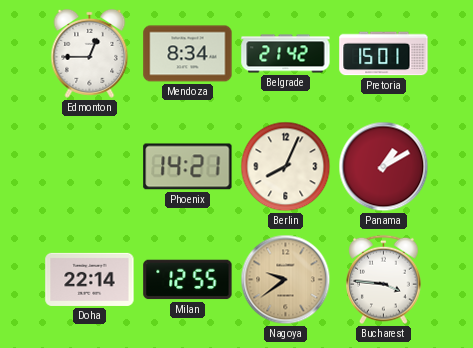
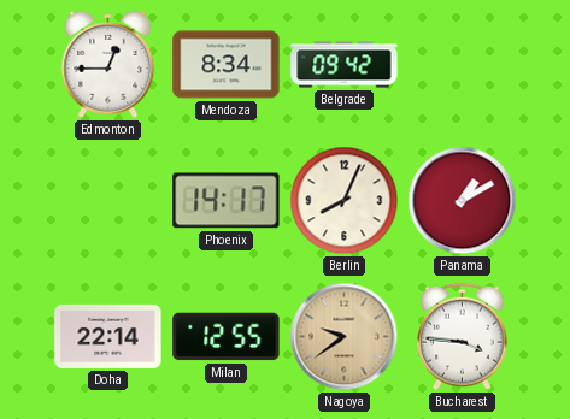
Belgrade: 21:42 -> 09:42
Pretoria: 15:01 -> none
Phoenix: 14:21 -> 14:17
